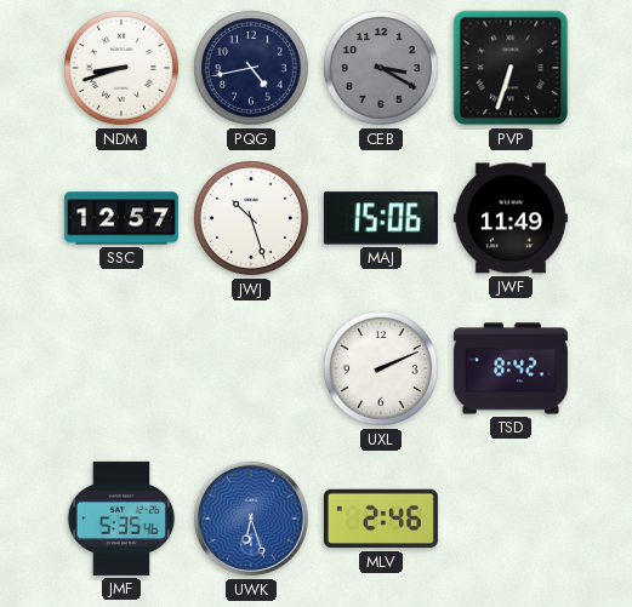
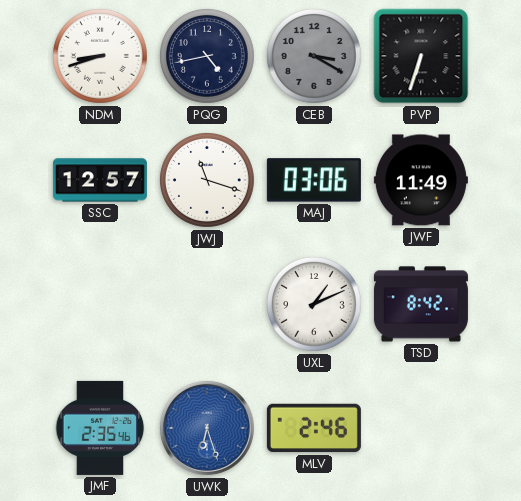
JWJ: 10:27 -> 11:18
MAJ: 15:06 -> 03:06
UXL: 2:11 -> 1:11
JMF: 5:35 -> 2:35
